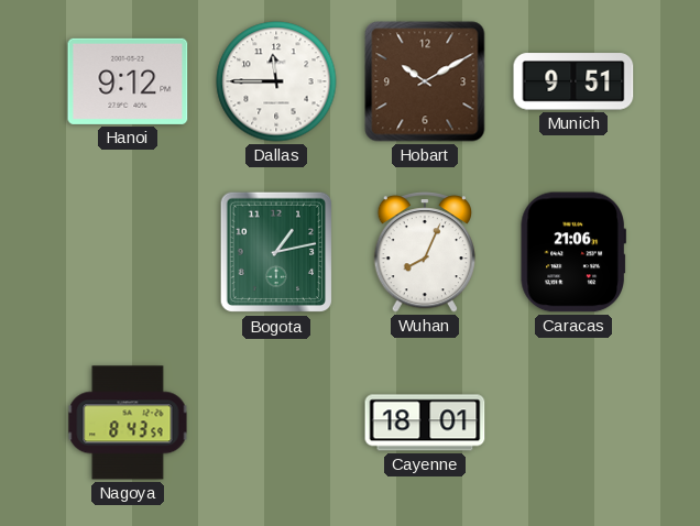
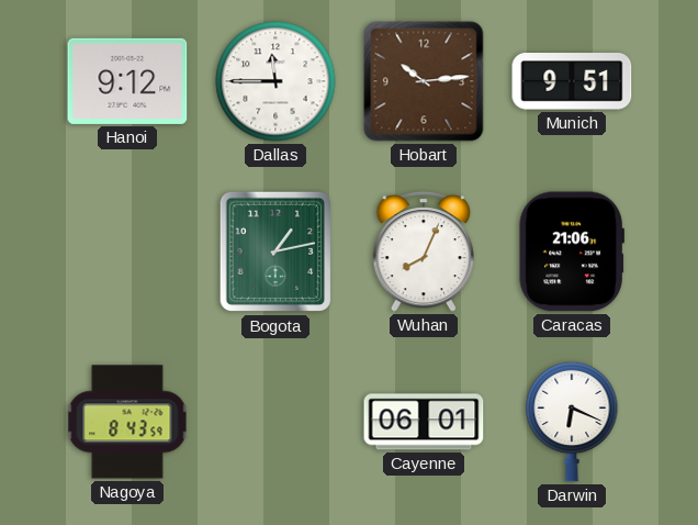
Hobart: 10:10 -> 10:14
Cayenne: 18:01 -> 06:01
Darwin: none -> 6:19
